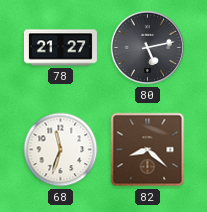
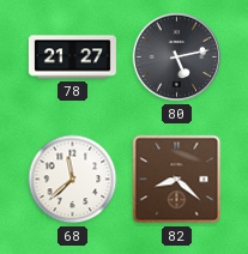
68: 11:33 -> 11:38
